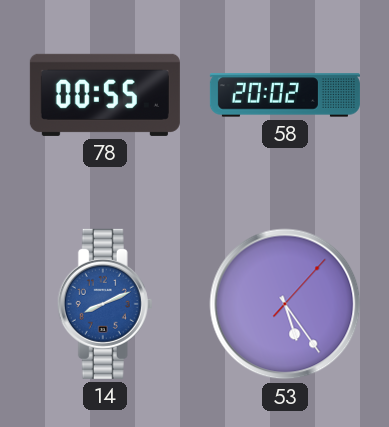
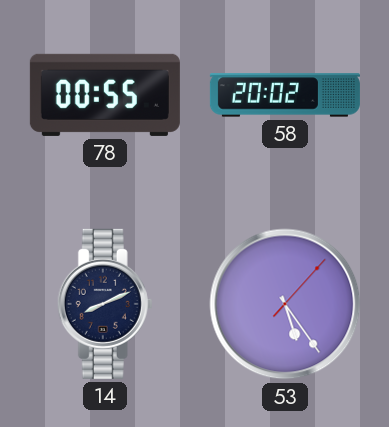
14 dial: blue -> navy
